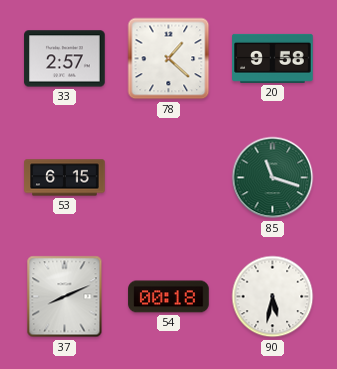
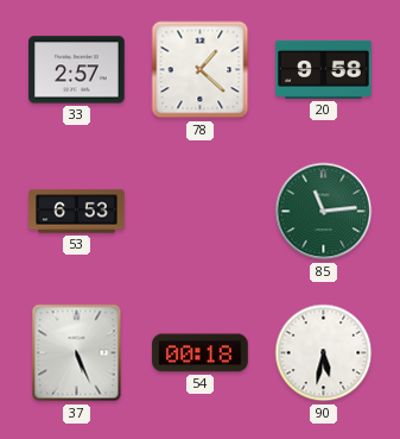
53: 6:15 -> 6:53
85: 11:18 -> 11:14
37: 8:11 -> 5:26
